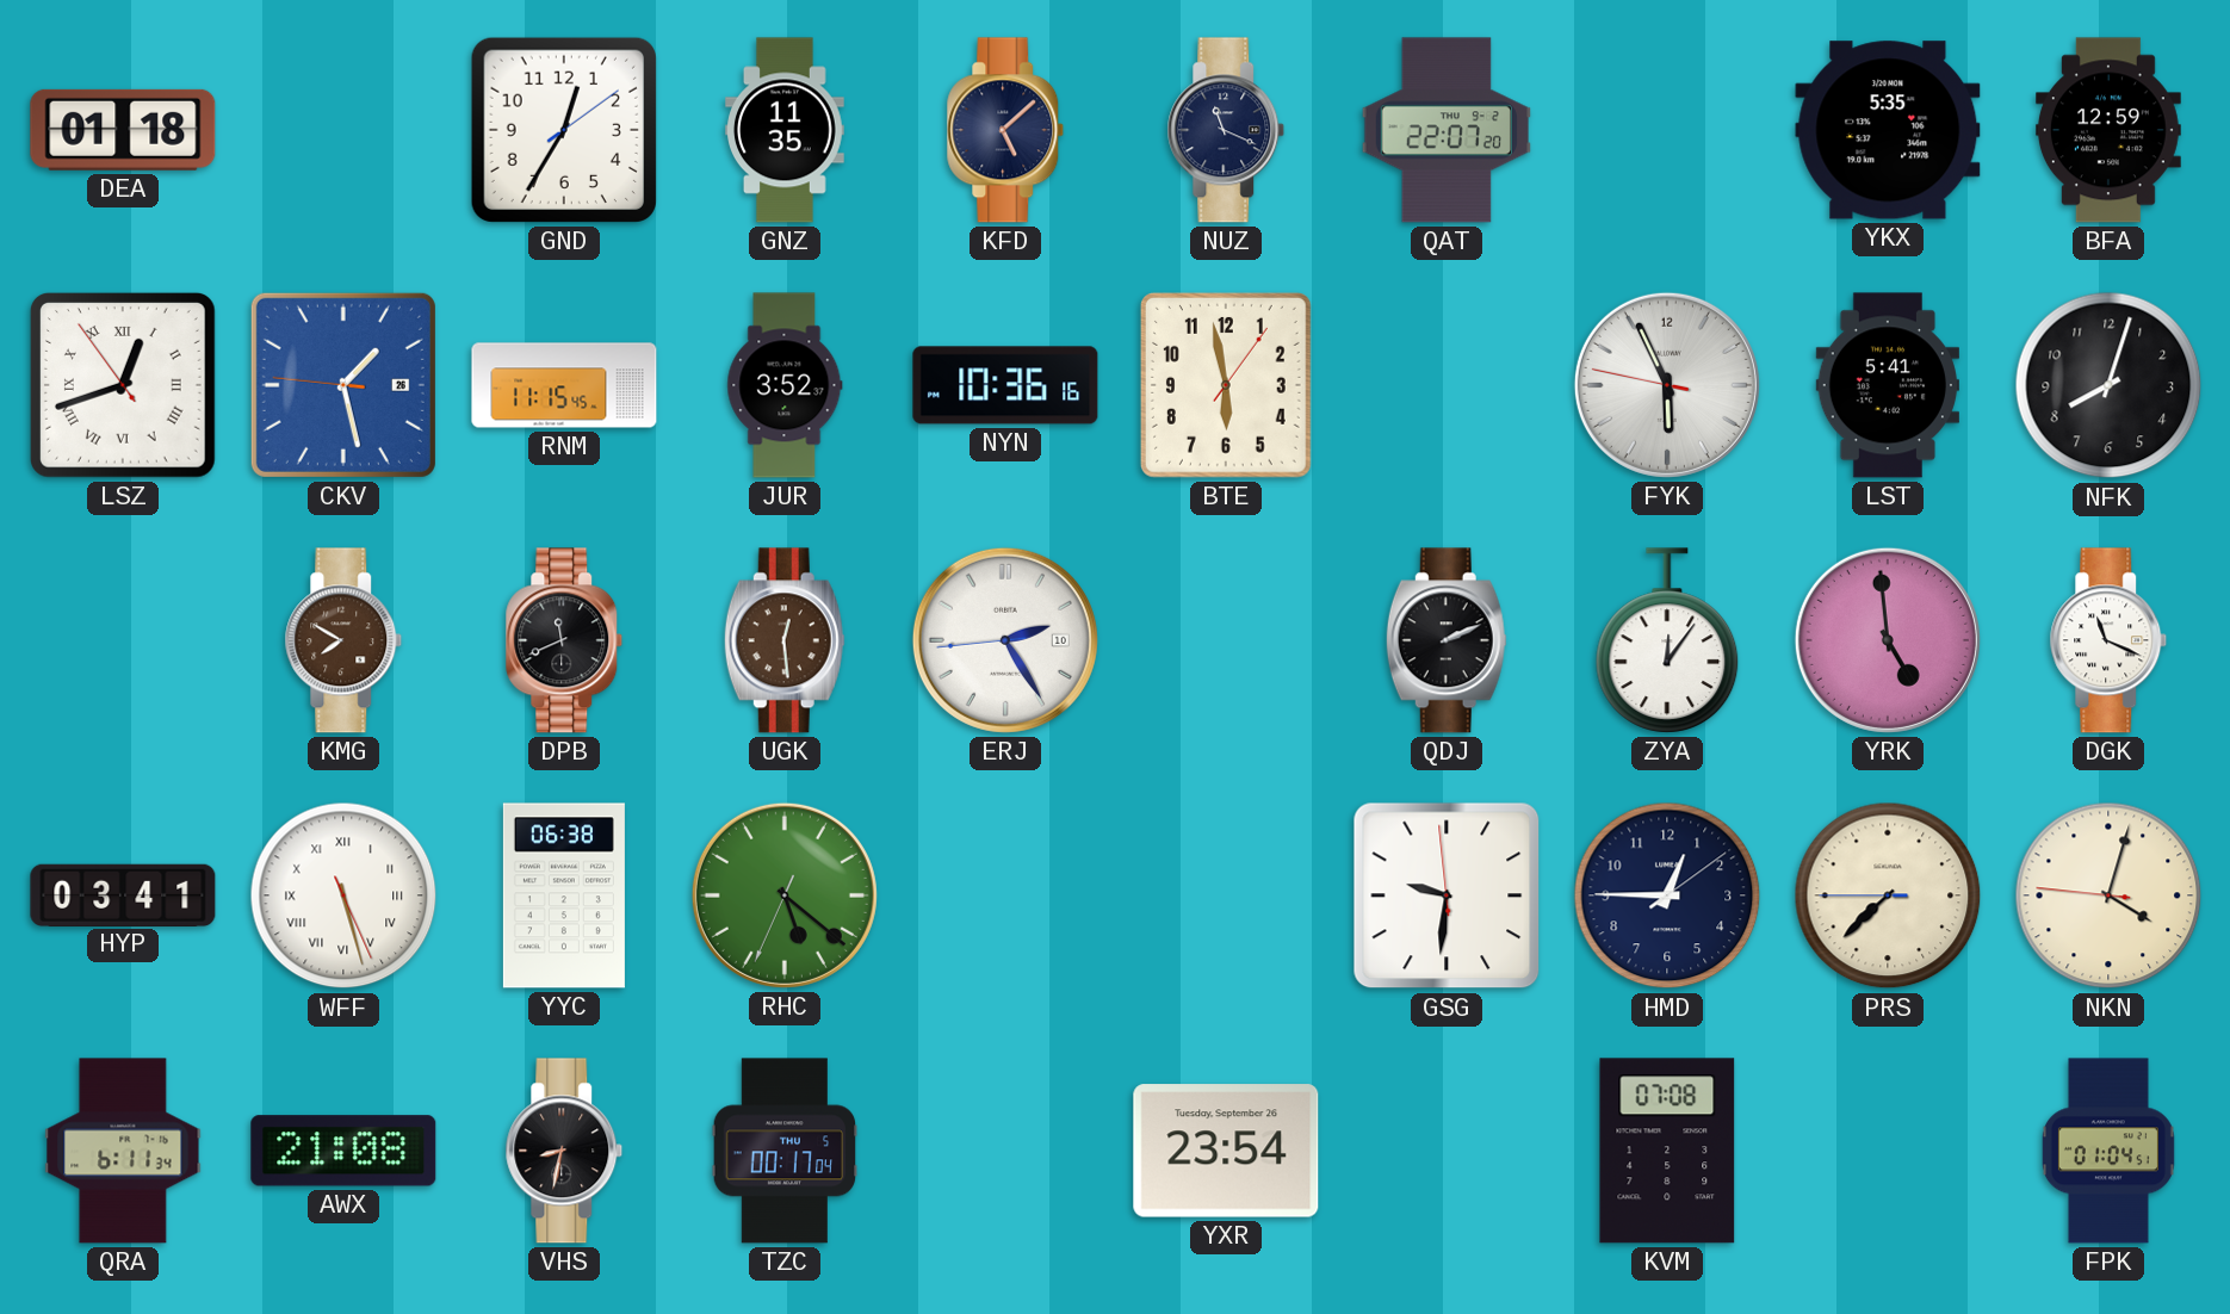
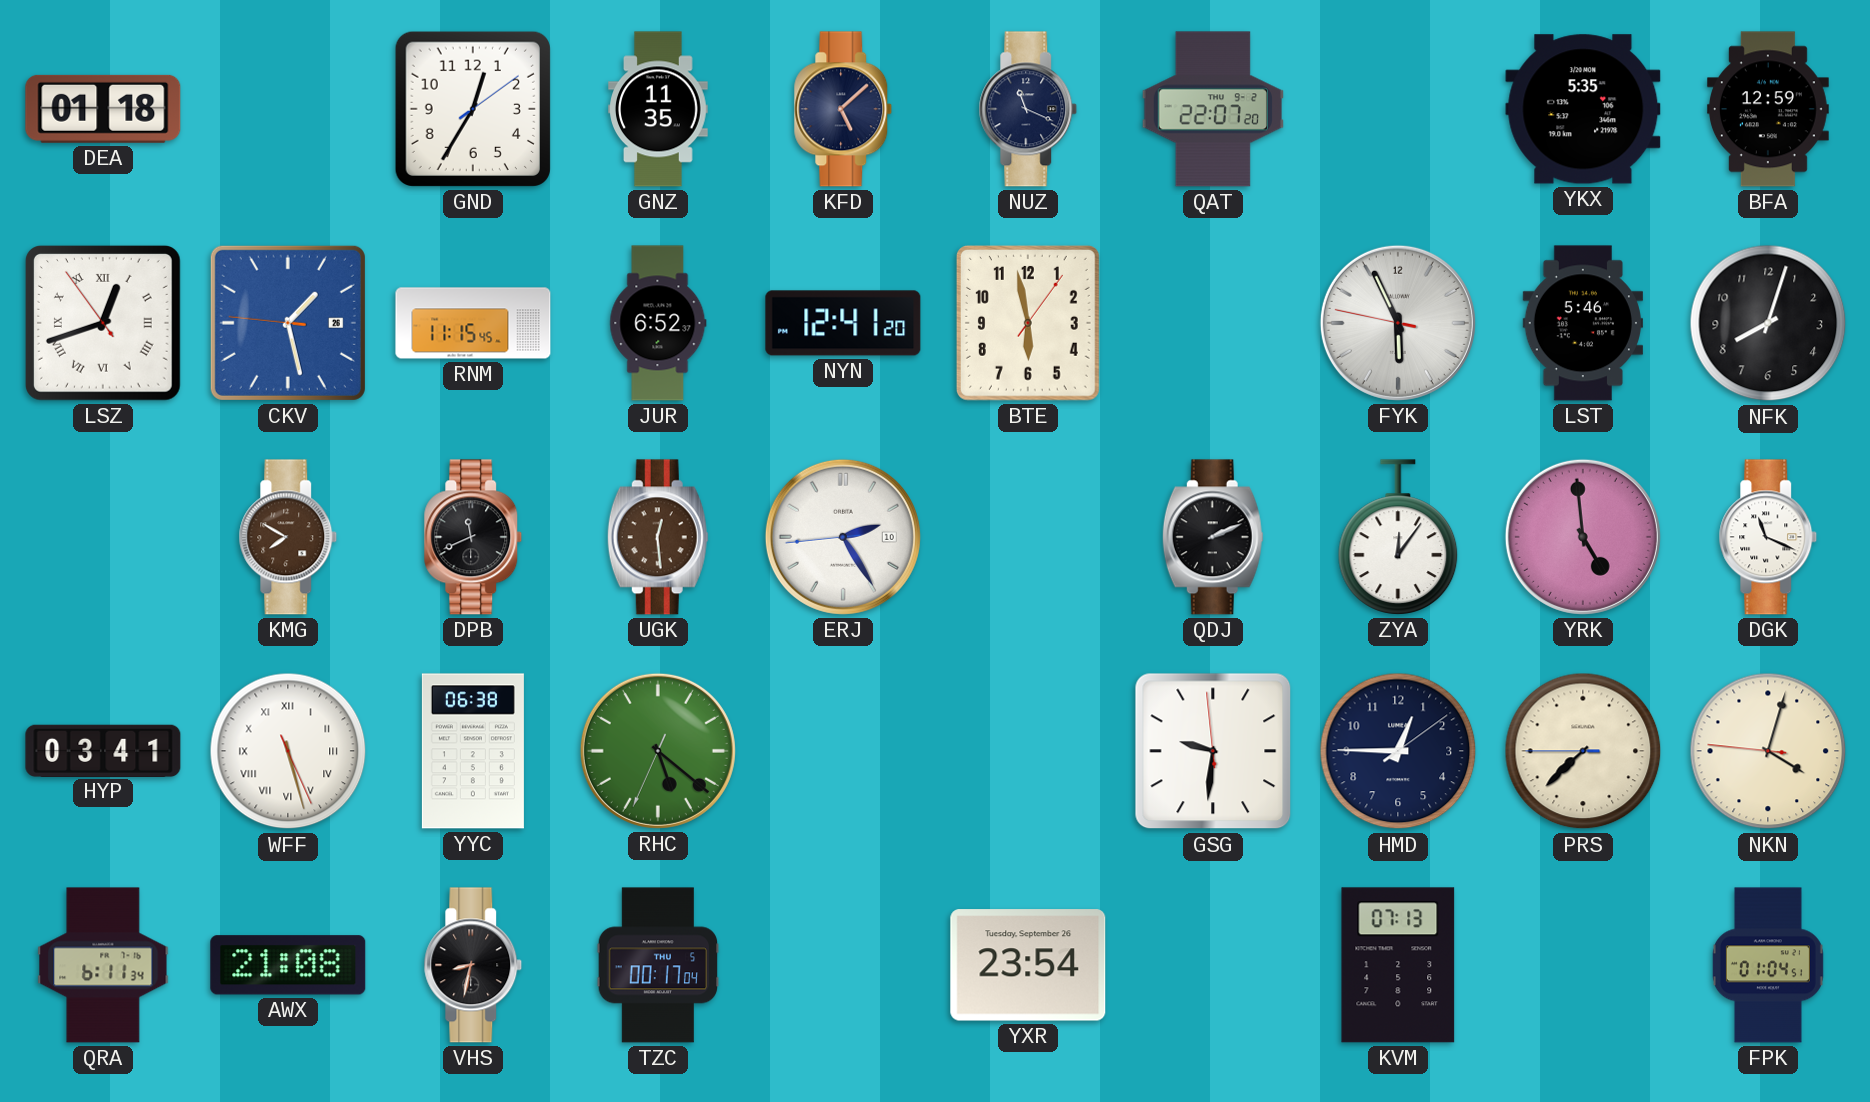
JUR: 3:52 -> 6:52
NYN: 10:36 -> 12:41
LST: 5:41 -> 5:46
KVM: 07:08 -> 07:13
